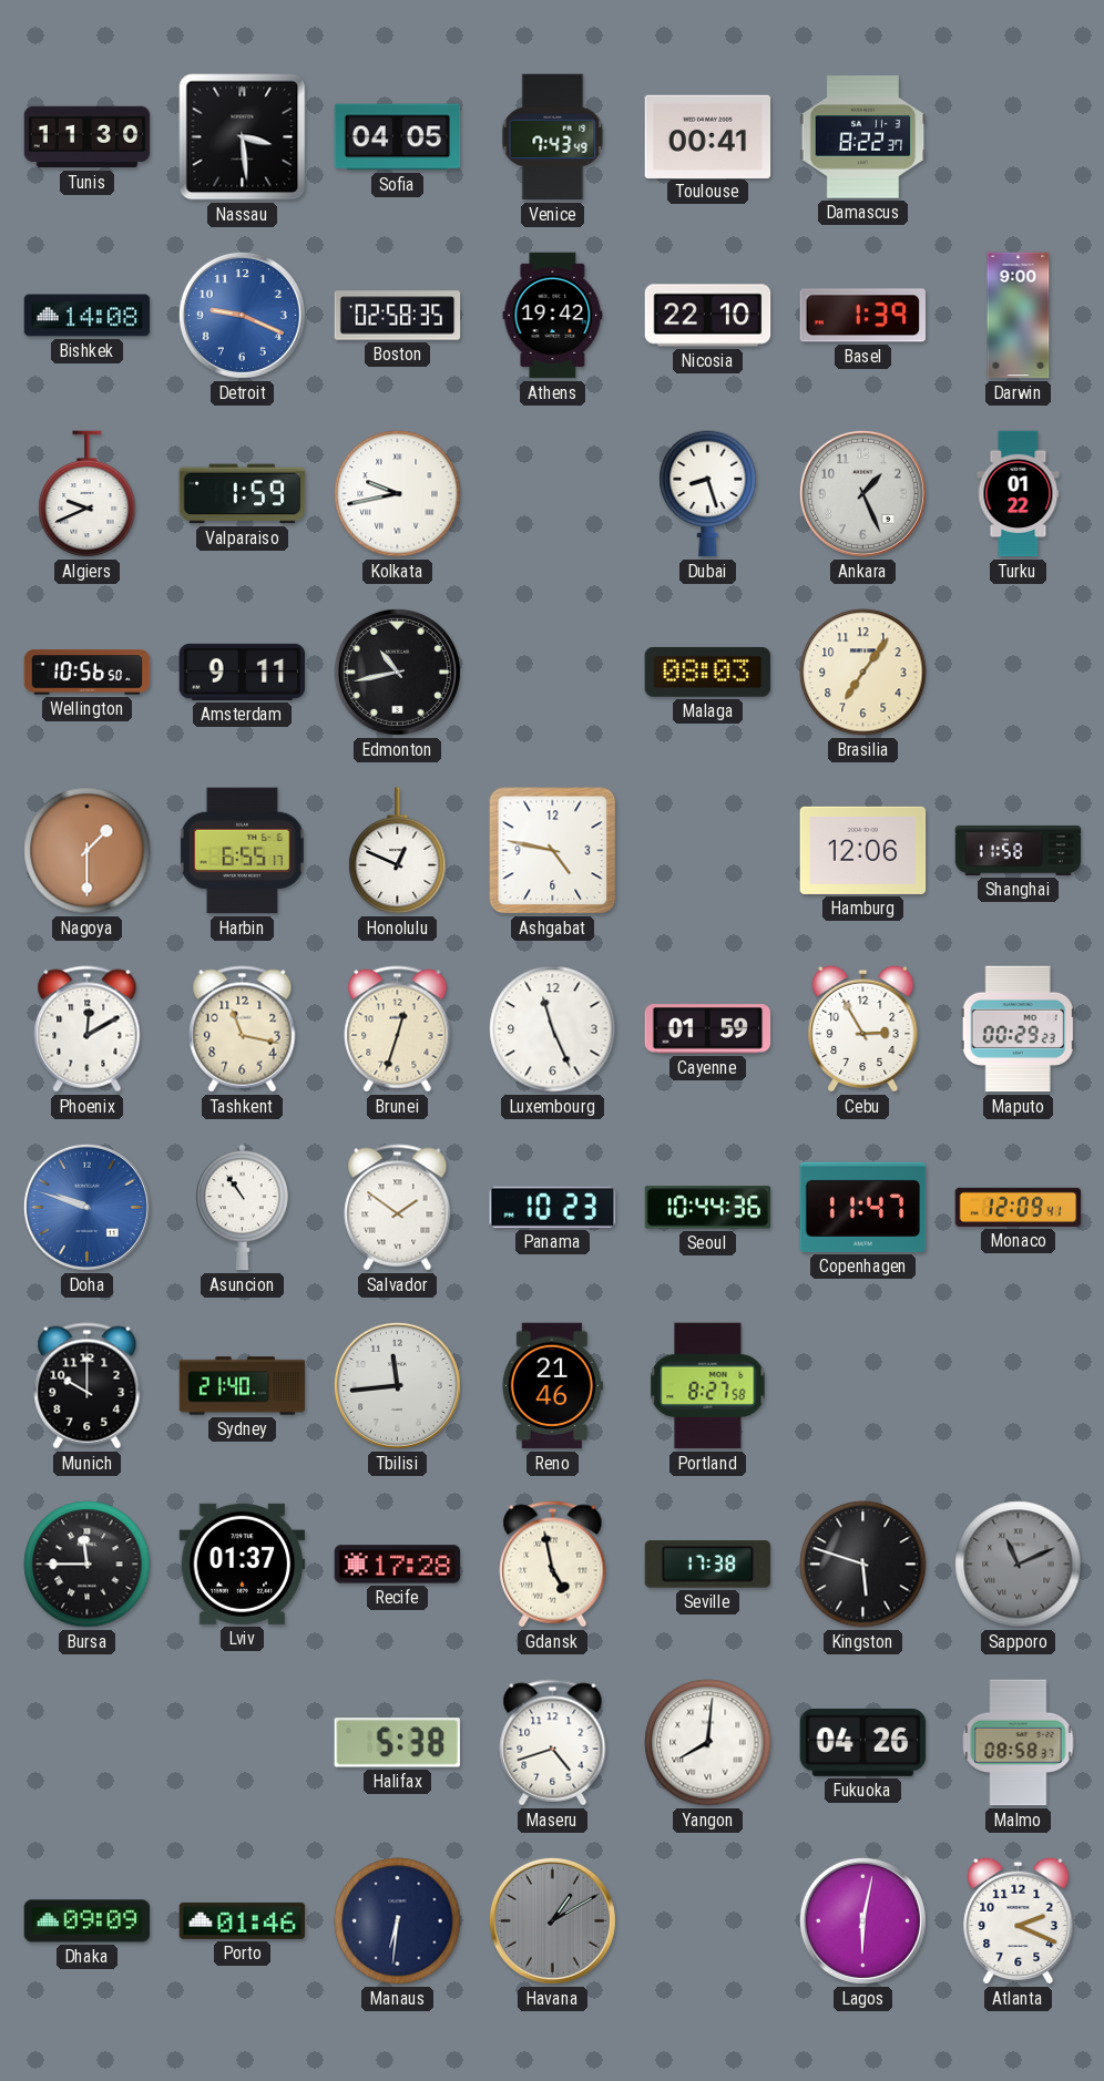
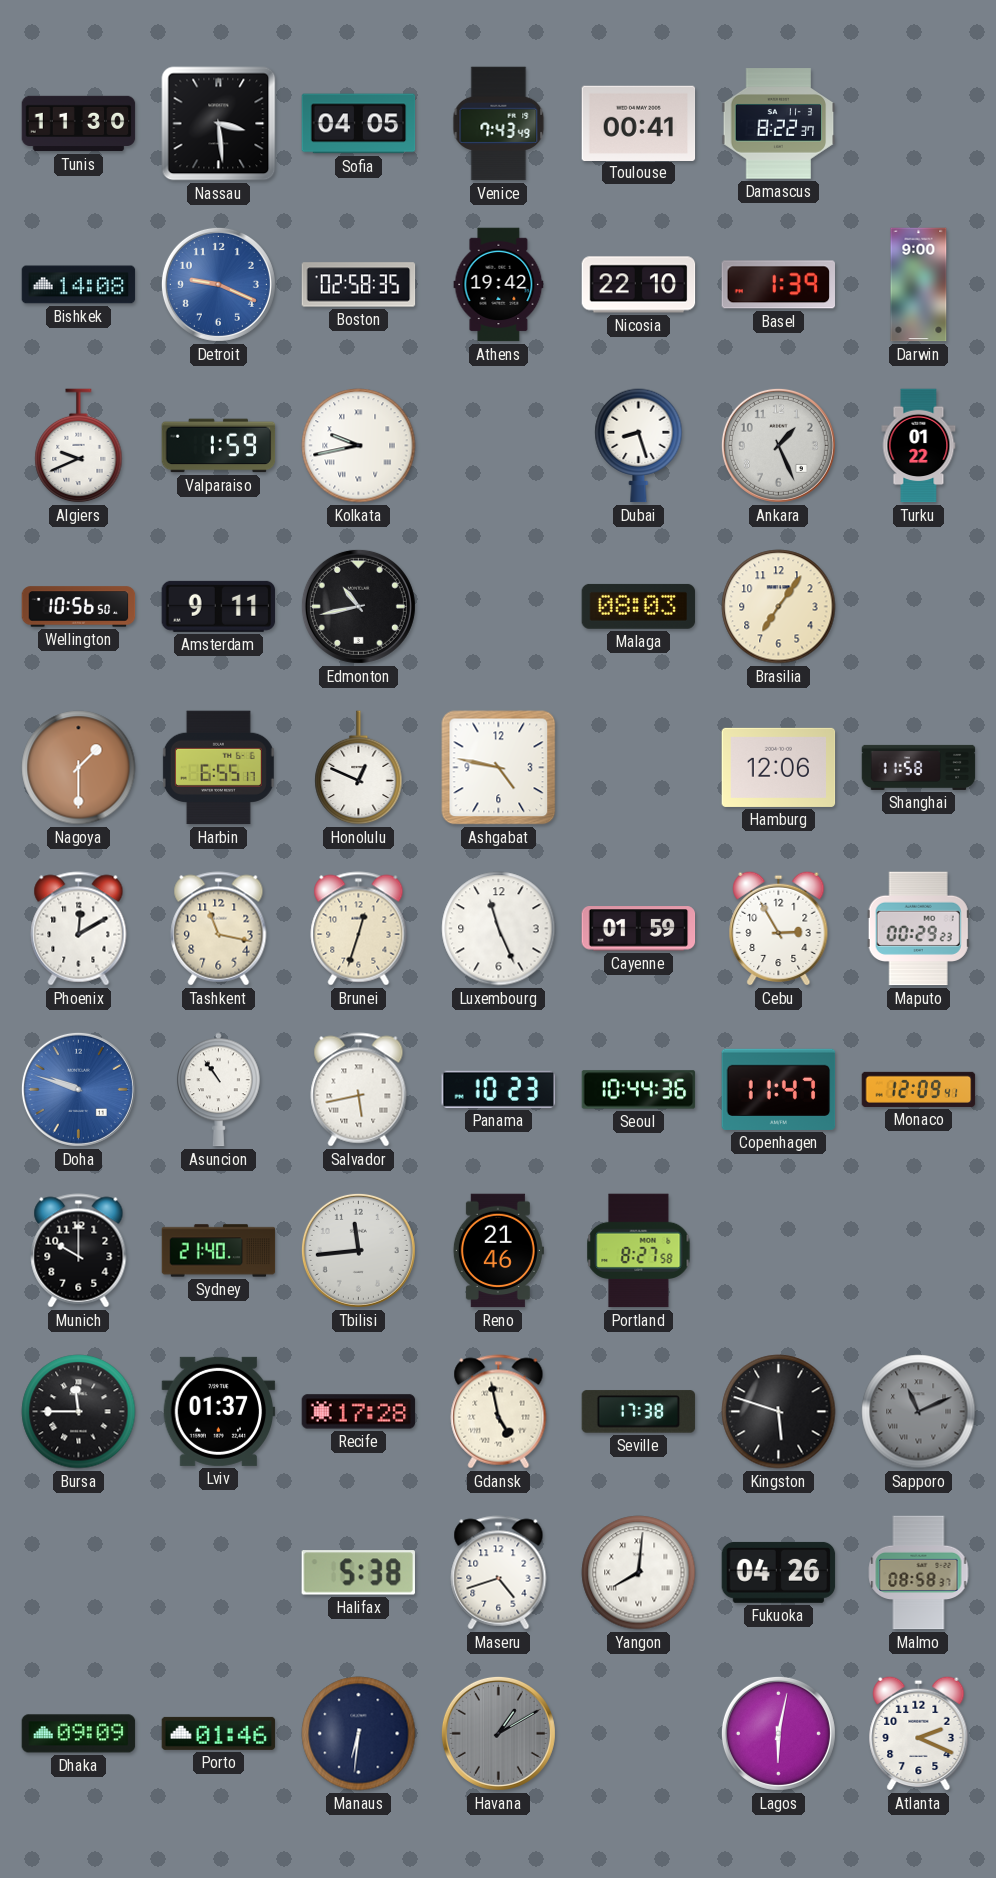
Salvador: 1:51 -> 5:43
